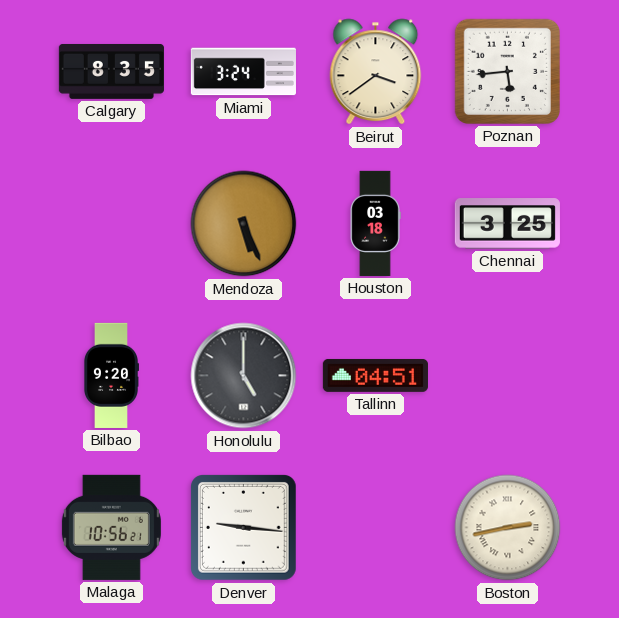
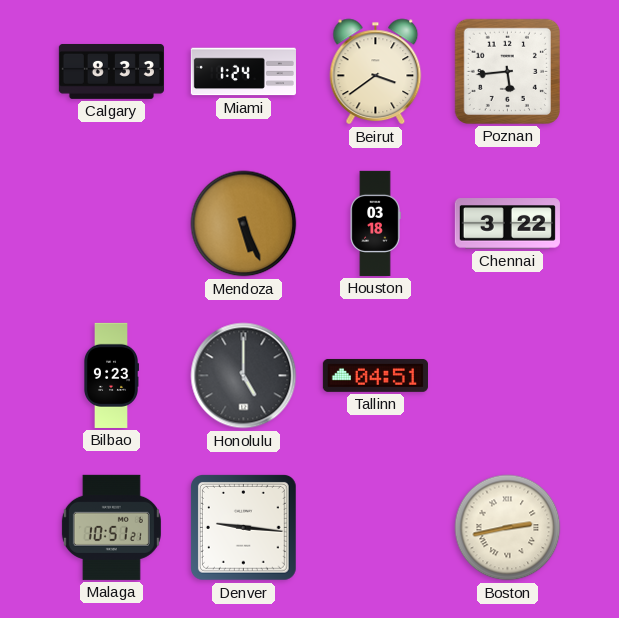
Calgary: 8:35 -> 8:33
Miami: 3:24 -> 1:24
Chennai: 3:25 -> 3:22
Bilbao: 9:20 -> 9:23
Malaga: 10:56 -> 10:51
